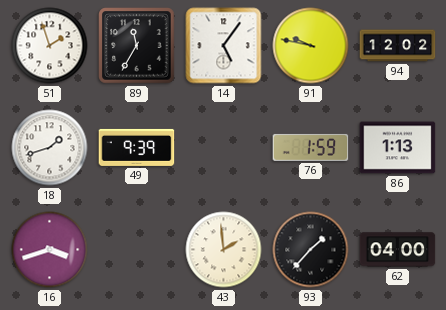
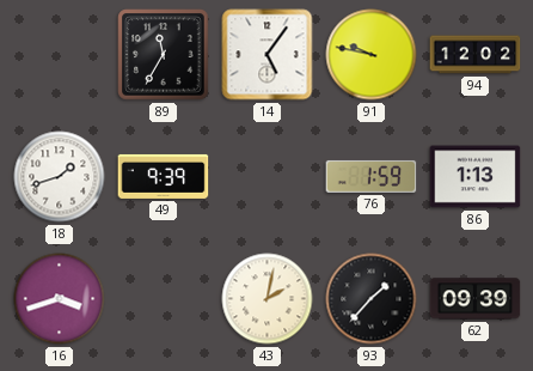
51: 1:57 -> none
43: 1:59 -> 2:02
62: 04:00 -> 09:39
